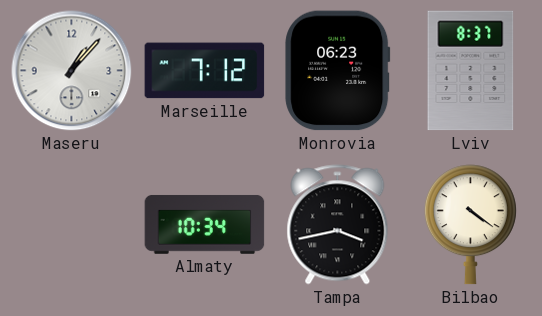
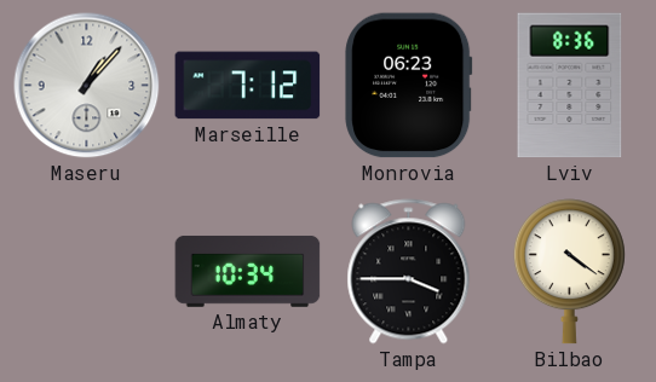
Lviv: 8:37 -> 8:36
Tampa: 3:43 -> 3:45
